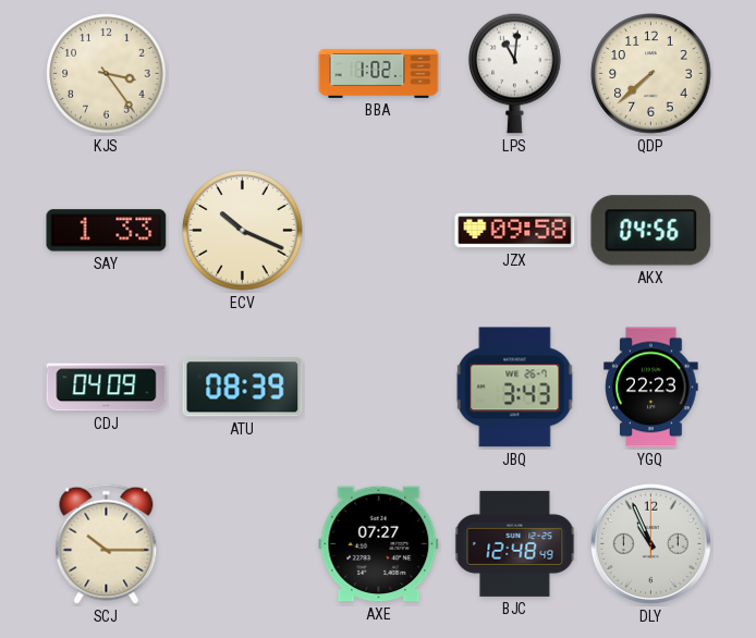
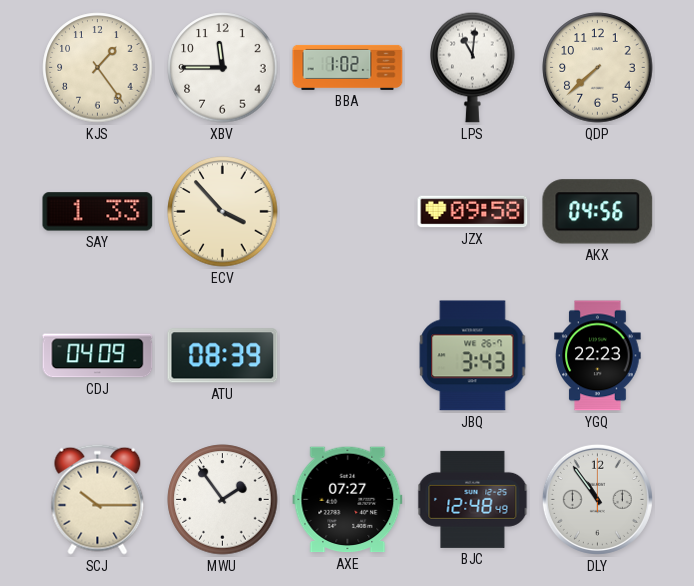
KJS: 3:24 -> 1:24
XBV: none -> 11:45
ECV: 10:19 -> 3:53
MWU: none -> 1:54
DLY: 10:56 -> 10:54
